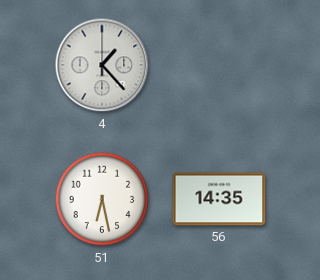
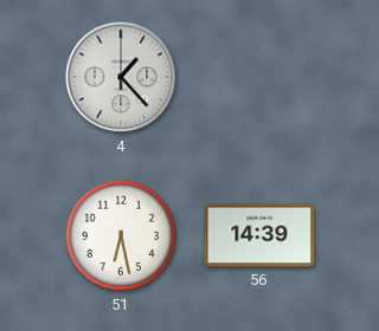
56: 14:35 -> 14:39
